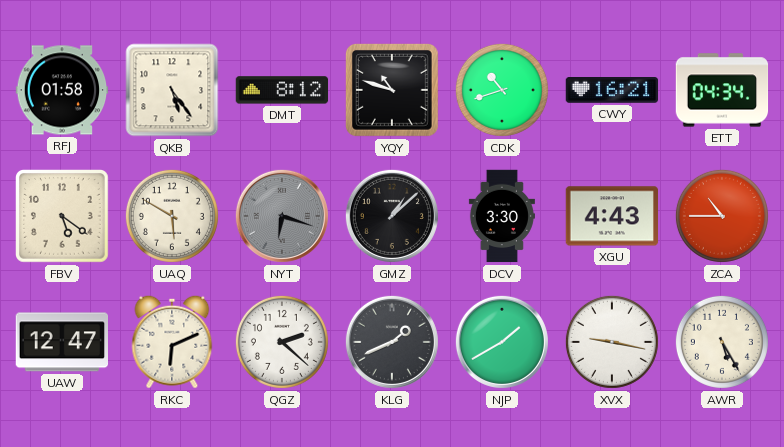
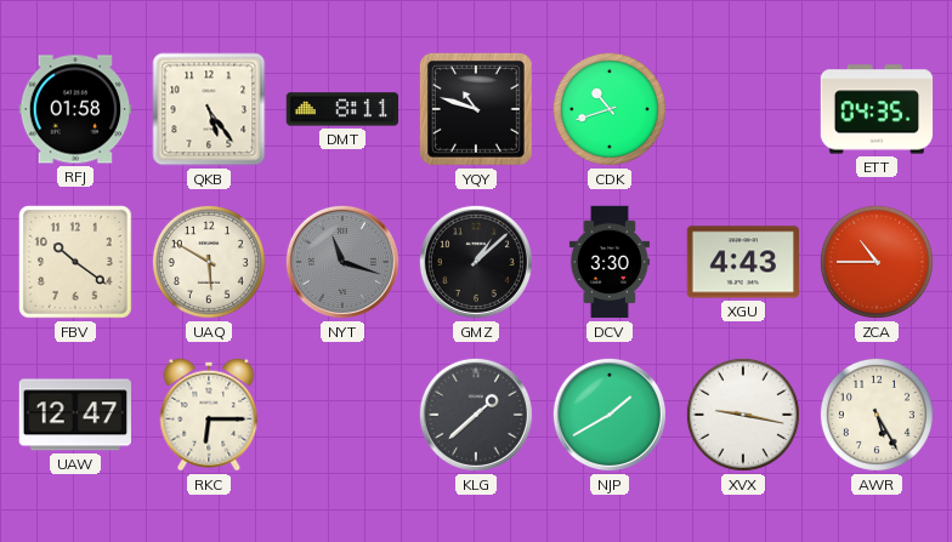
DMT: 8:12 -> 8:11
CWY: 16:21 -> none
ETT: 04:34 -> 04:35
FBV: 5:21 -> 10:21
NYT: 6:18 -> 11:18
RKC: 6:11 -> 6:15
QGZ: 2:22 -> none
KLG: 1:41 -> 1:38
